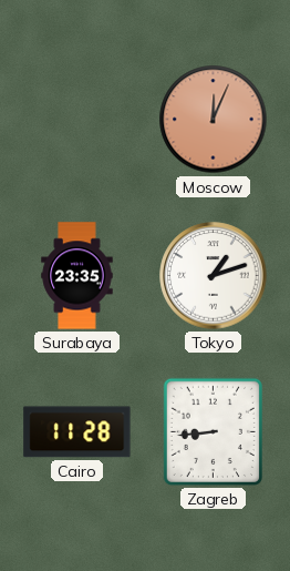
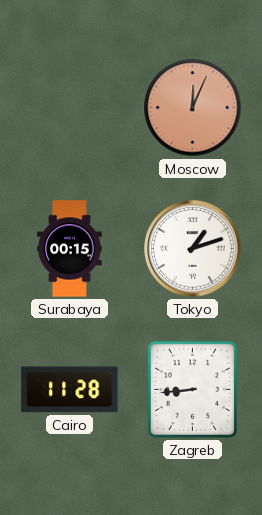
Surabaya: 23:35 -> 00:15
